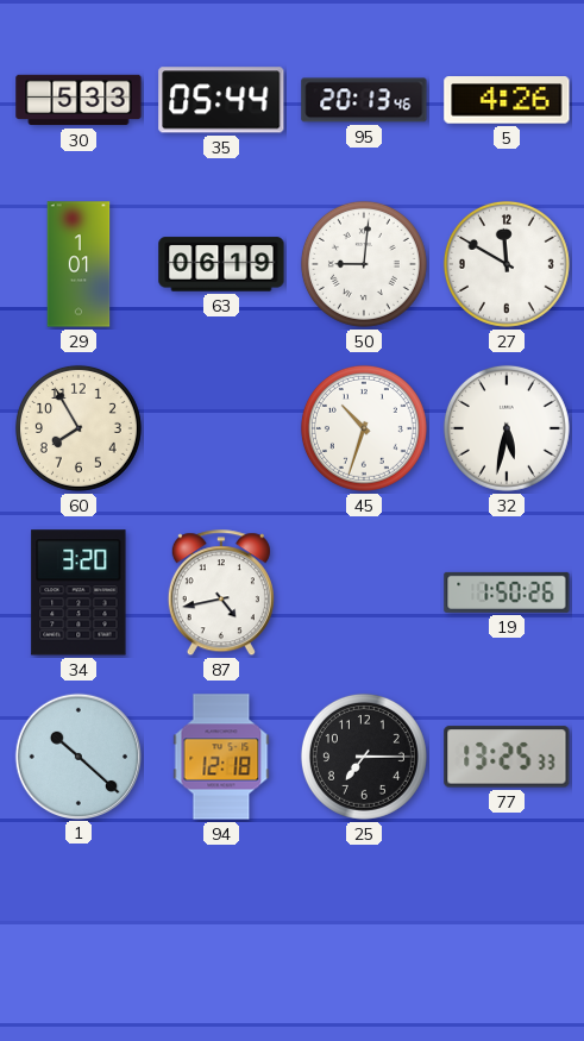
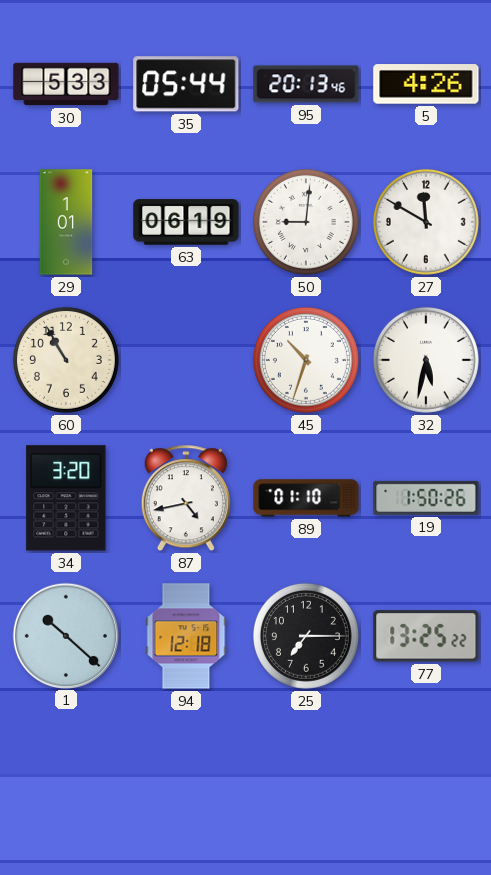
60: 7:55 -> 10:55
89: none -> 01:10
77: 13:25:33 -> 13:25:22
